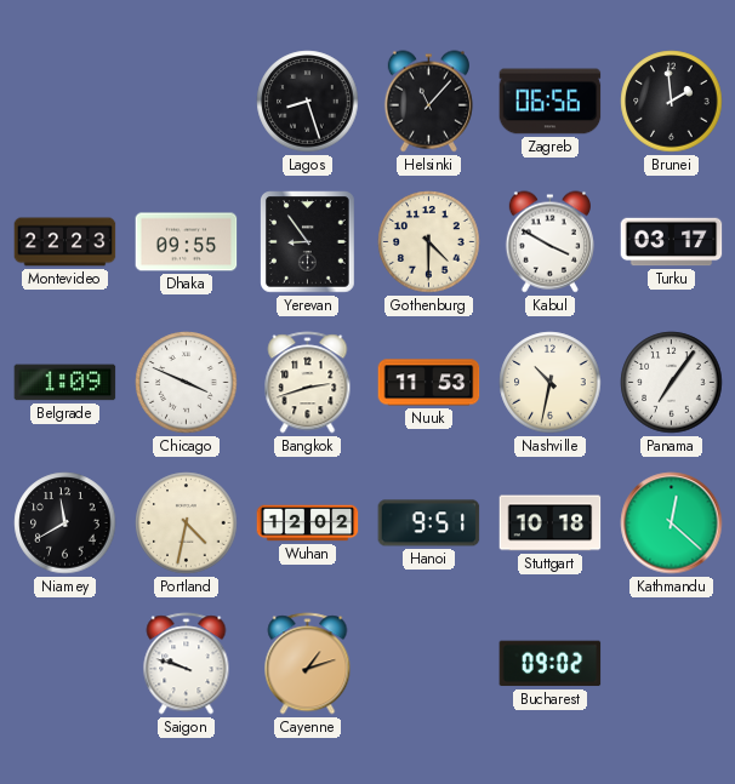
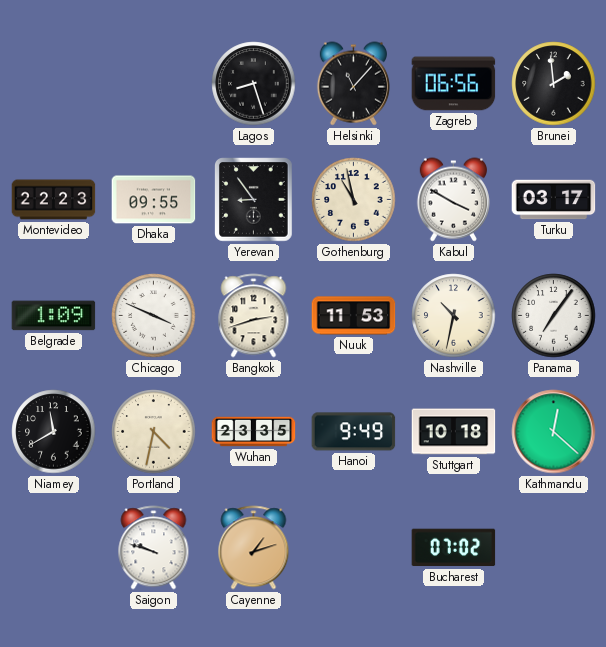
Gothenburg: 4:30 -> 10:58
Wuhan: 12:02 -> 23:35
Hanoi: 9:51 -> 9:49
Bucharest: 09:02 -> 07:02
